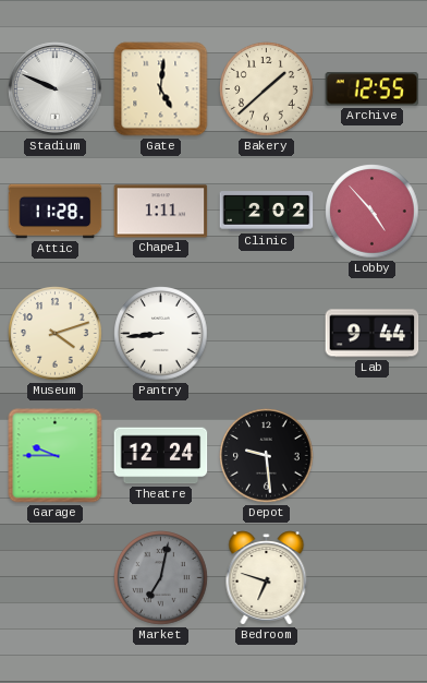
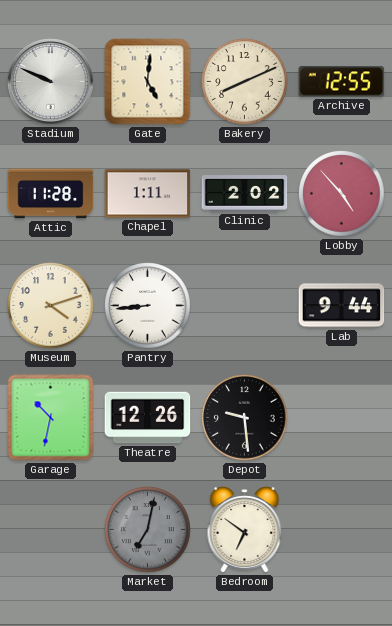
Bakery: 1:38 -> 8:11
Garage: 9:45 -> 10:32
Theatre: 12:24 -> 12:26
Bedroom: 6:48 -> 6:51
